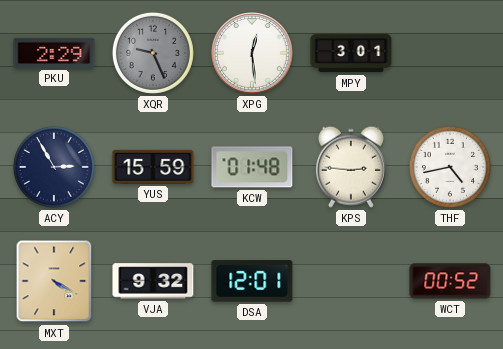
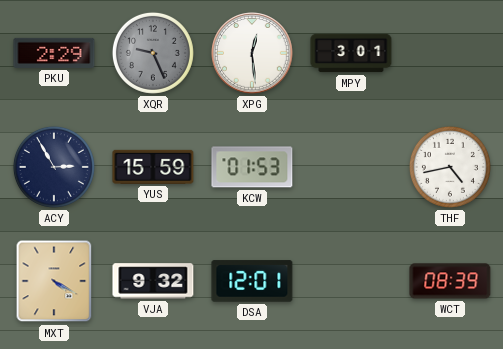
KCW: 01:48 -> 01:53
KPS: 2:46 -> none
WCT: 00:52 -> 08:39
